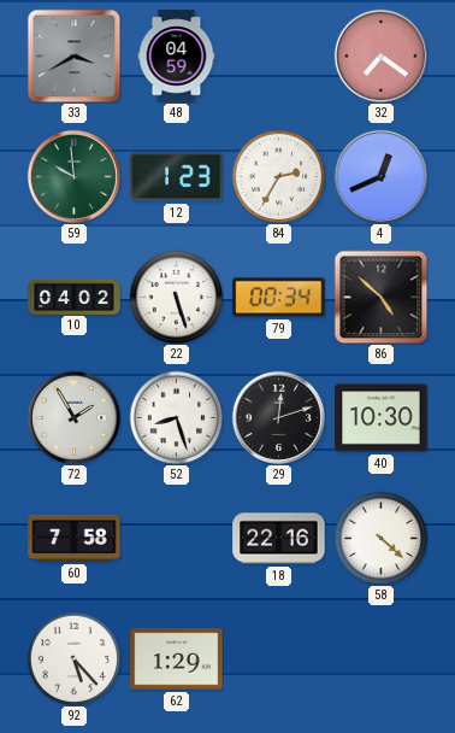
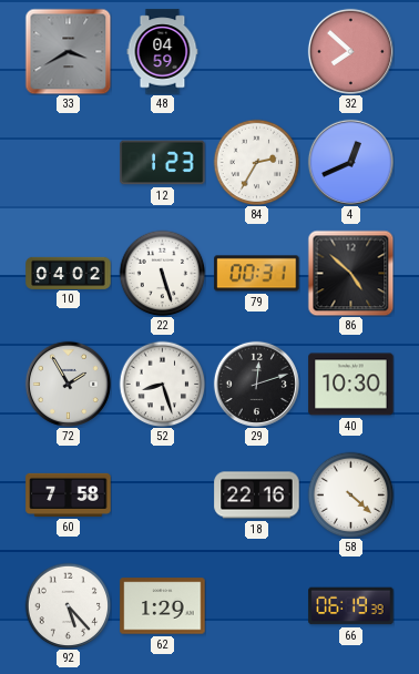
32: 7:21 -> 7:52
59: 9:59 -> none
79: 00:34 -> 00:31
66: none -> 06:19
